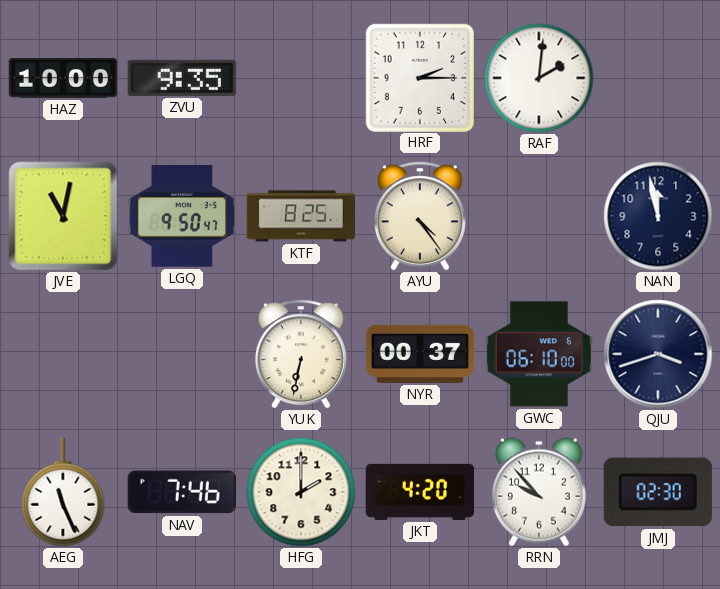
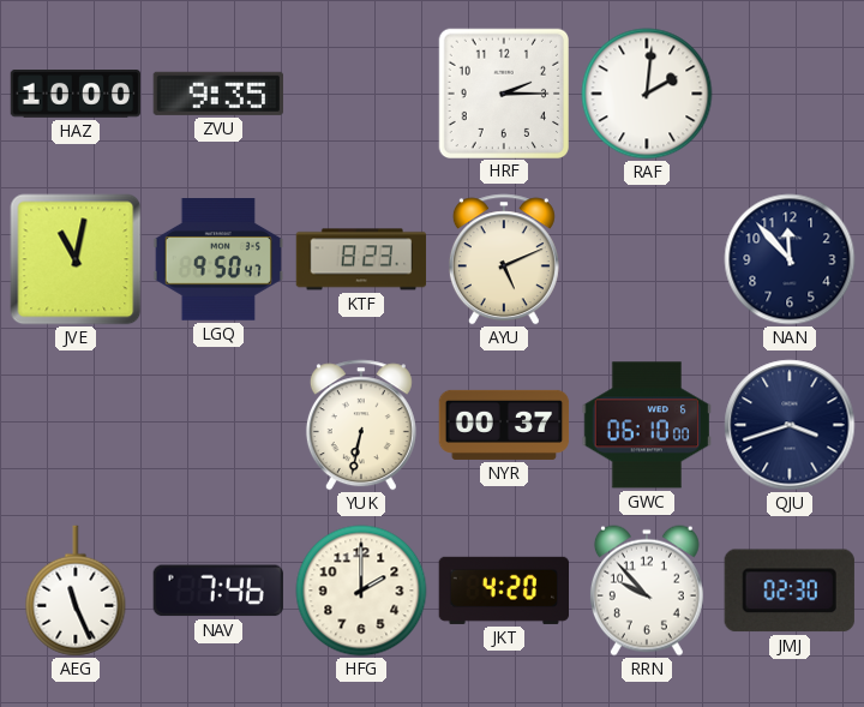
KTF: 8:25 -> 8:23
AYU: 4:24 -> 5:11
NAN: 11:58 -> 11:53
